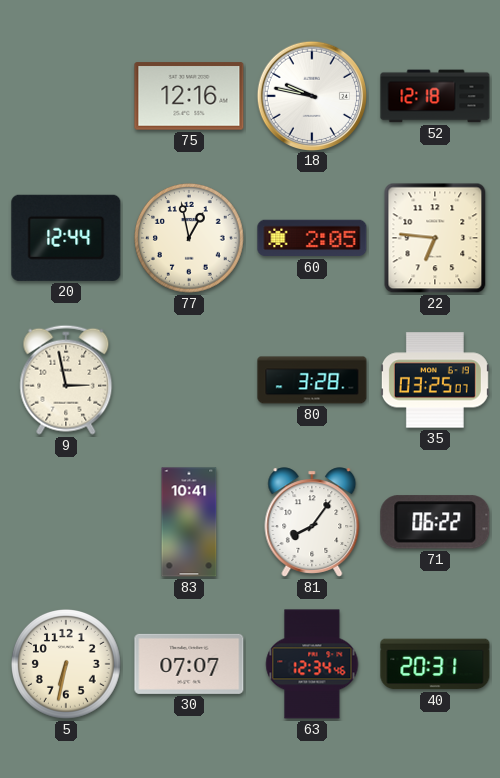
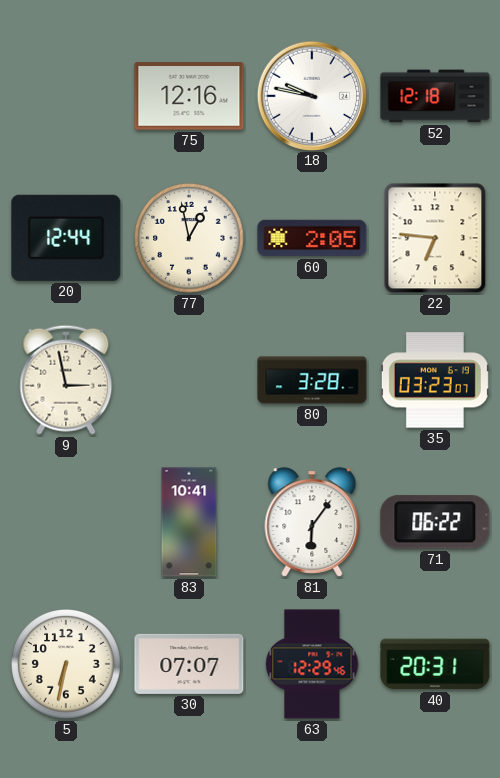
35: 03:25 -> 03:23
81: 8:06 -> 6:06
63: 12:34 -> 12:29
